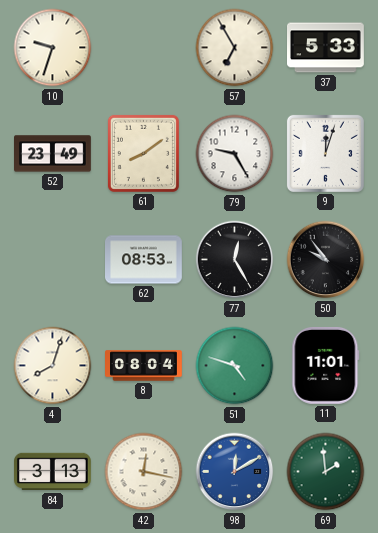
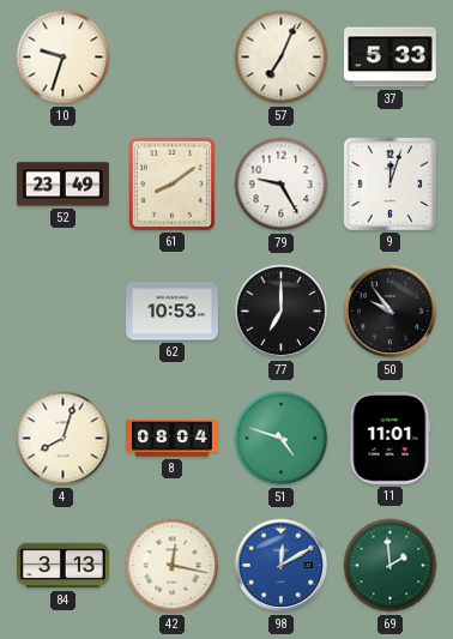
57: 6:55 -> 7:04
62: 08:53 -> 10:53
77: 12:25 -> 7:00
